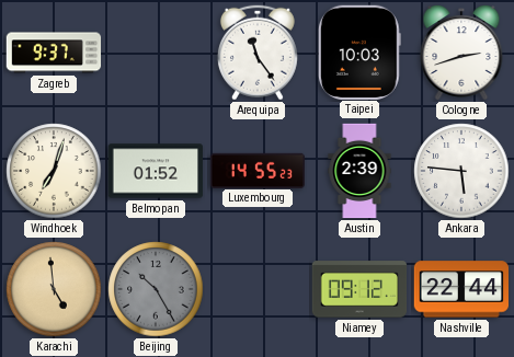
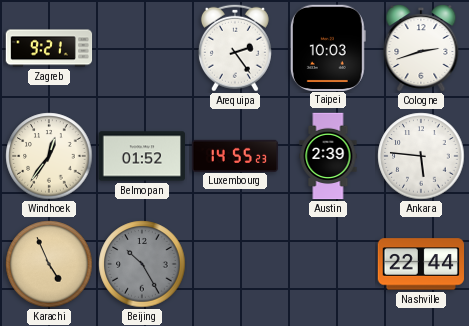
Zagreb: 9:37 -> 9:21
Arequipa: 11:24 -> 2:24
Windhoek: 7:03 -> 12:36
Karachi: 4:59 -> 4:56
Niamey: 09:12 -> none
